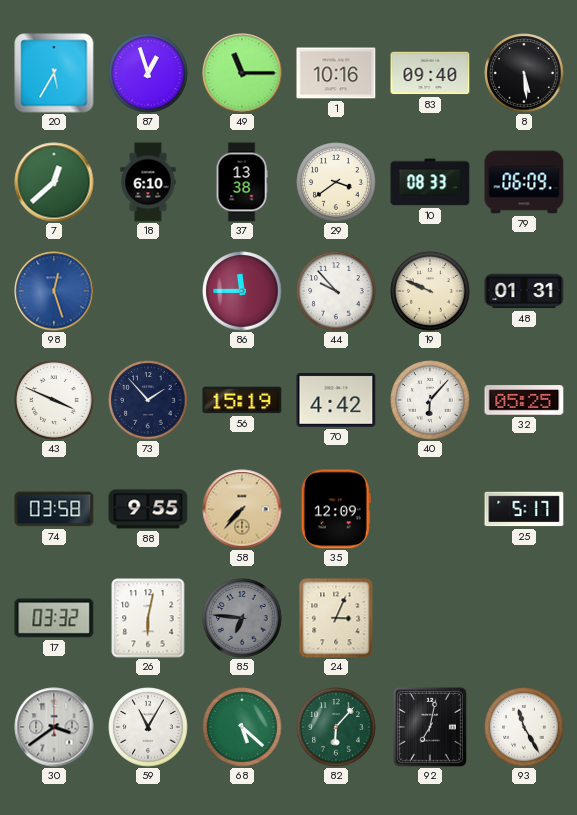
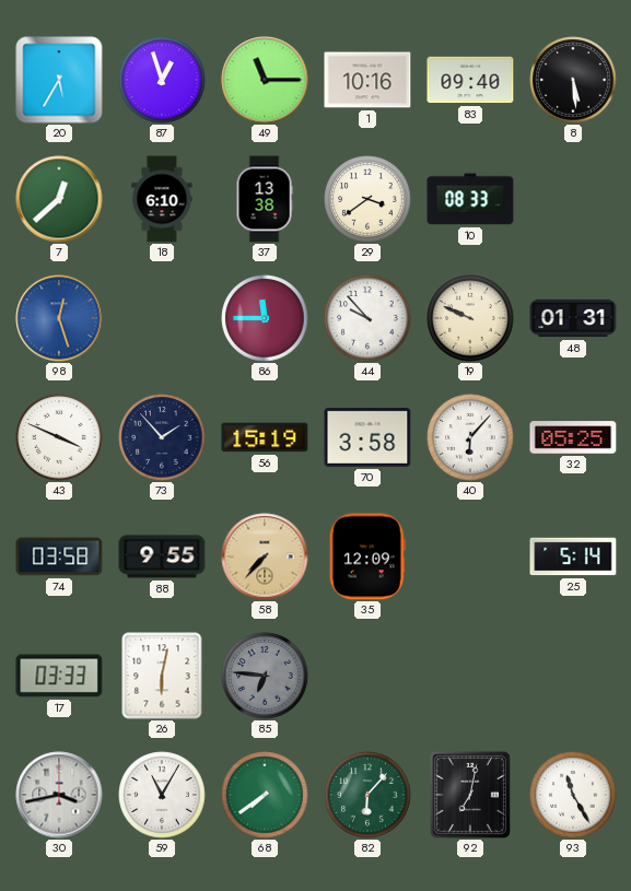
79: 06:09 -> none
70: 4:42 -> 3:58
25: 5:17 -> 5:14
17: 03:32 -> 03:33
24: 3:04 -> none
30: 3:39 -> 3:43
68: 5:22 -> 7:39
